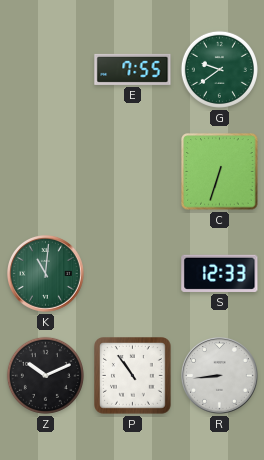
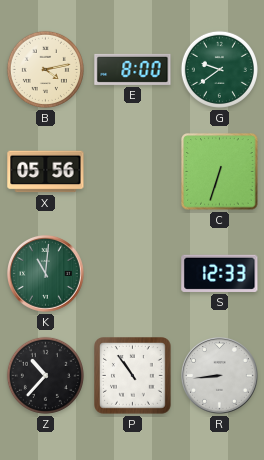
B: none -> 4:13
E: 7:55 -> 8:00
X: none -> 05:56
Z: 10:11 -> 10:37
